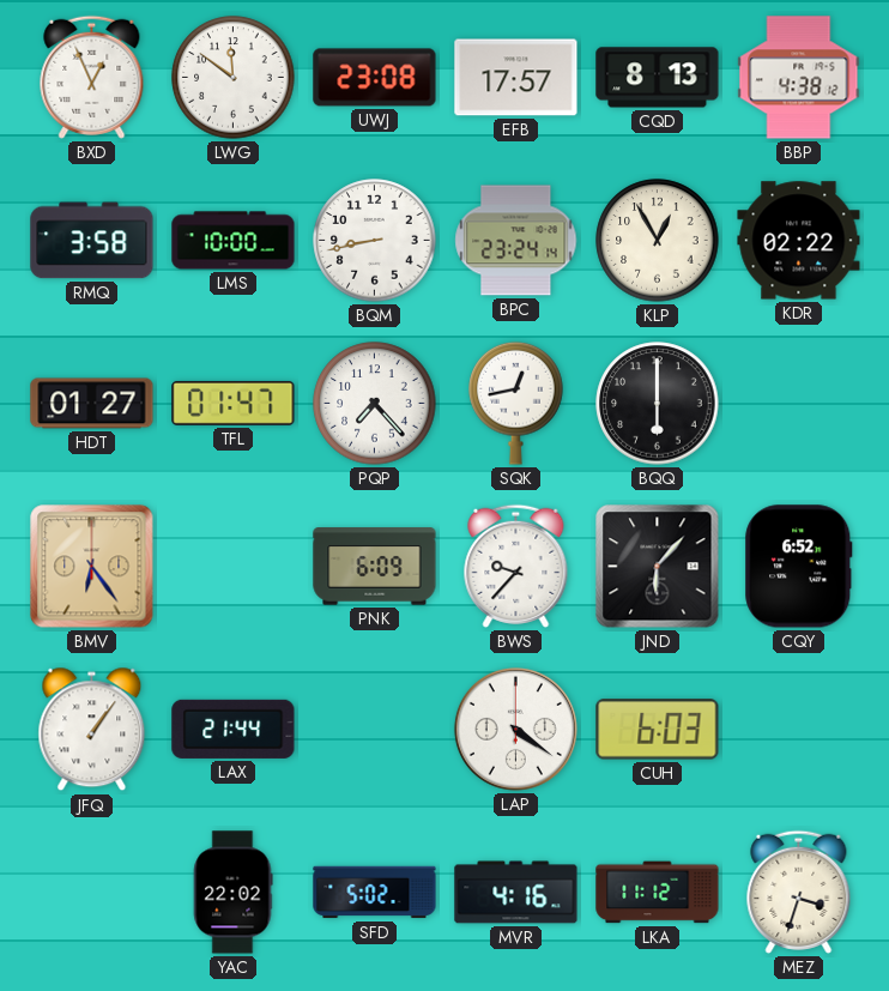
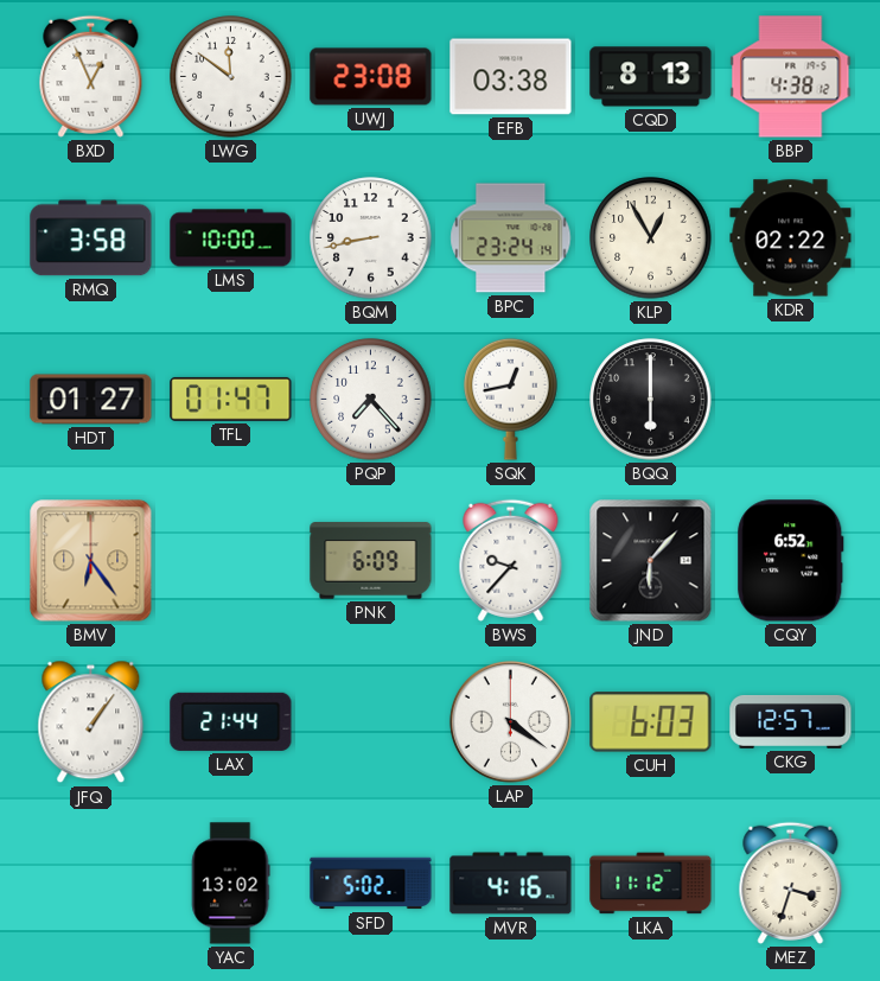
EFB: 17:57 -> 03:38
CKG: none -> 12:57
YAC: 22:02 -> 13:02
